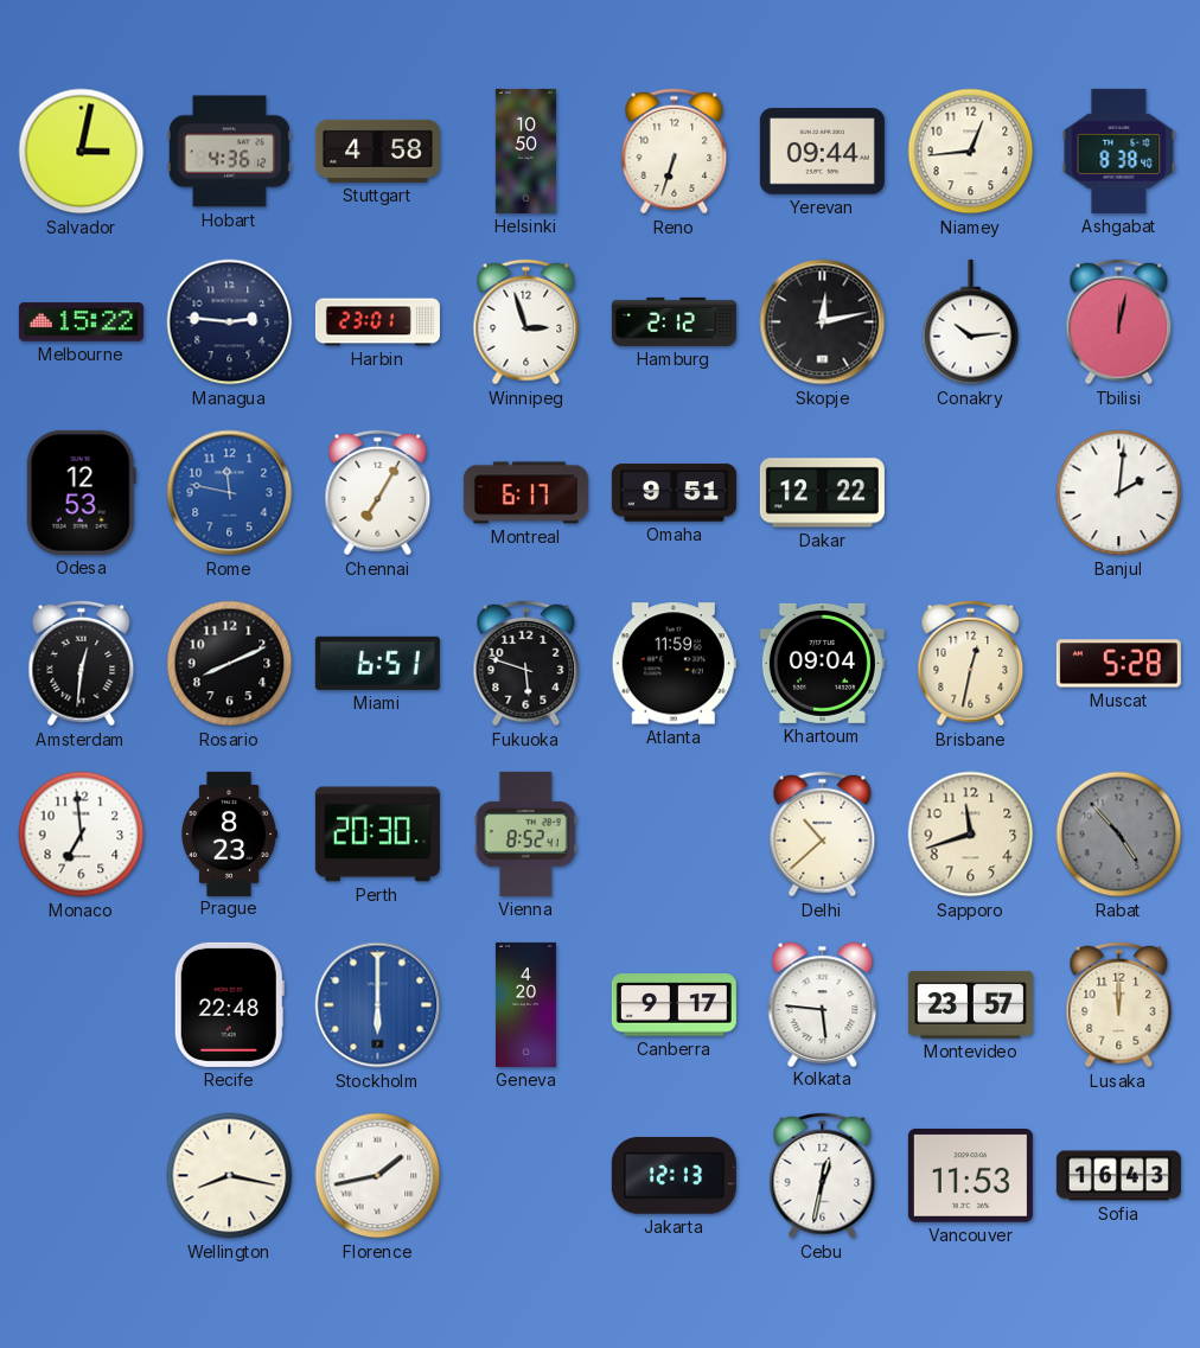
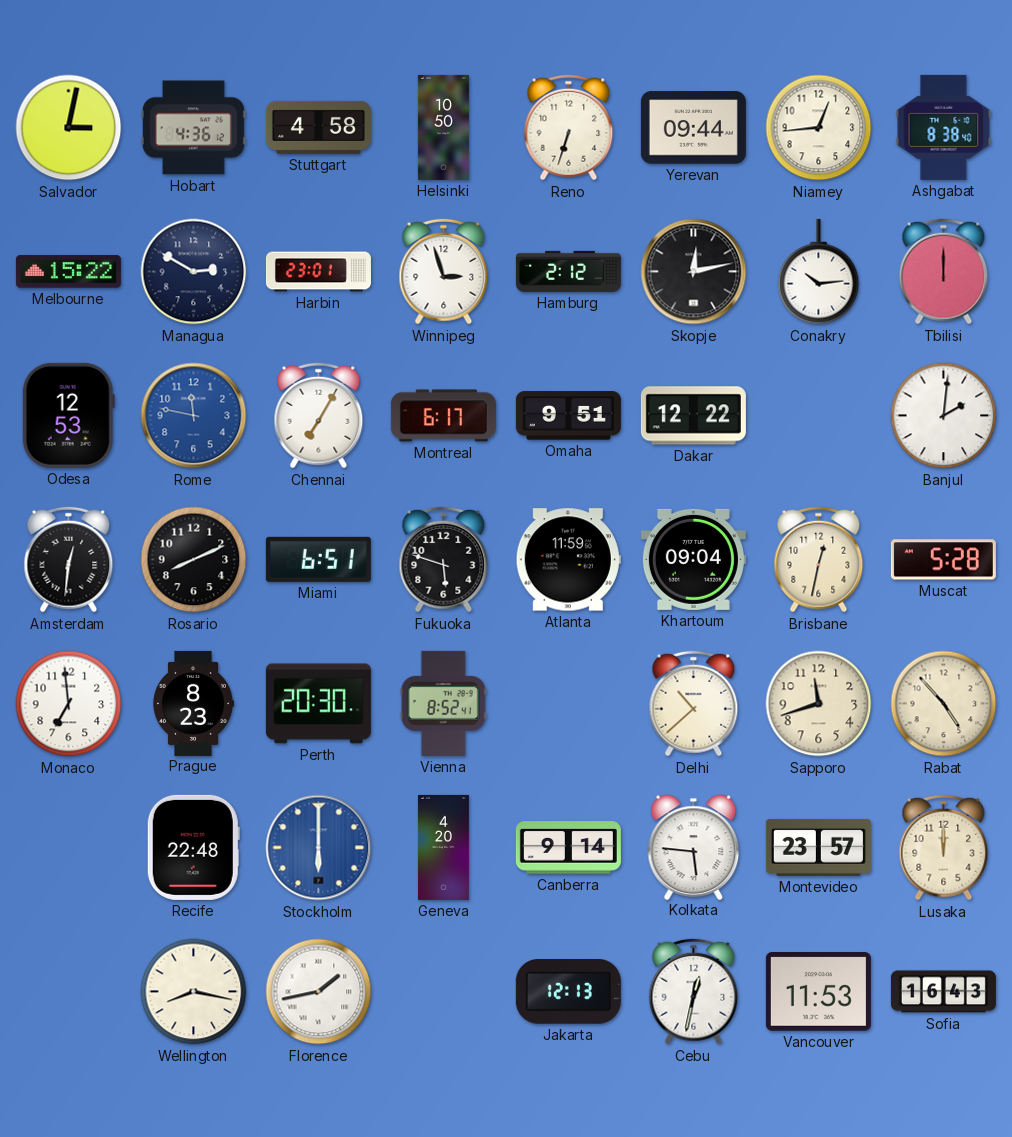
Managua: 2:46 -> 2:50
Tbilisi: 12:02 -> 12:00
Rabat dial: grey -> cream
Canberra: 9:17 -> 9:14
